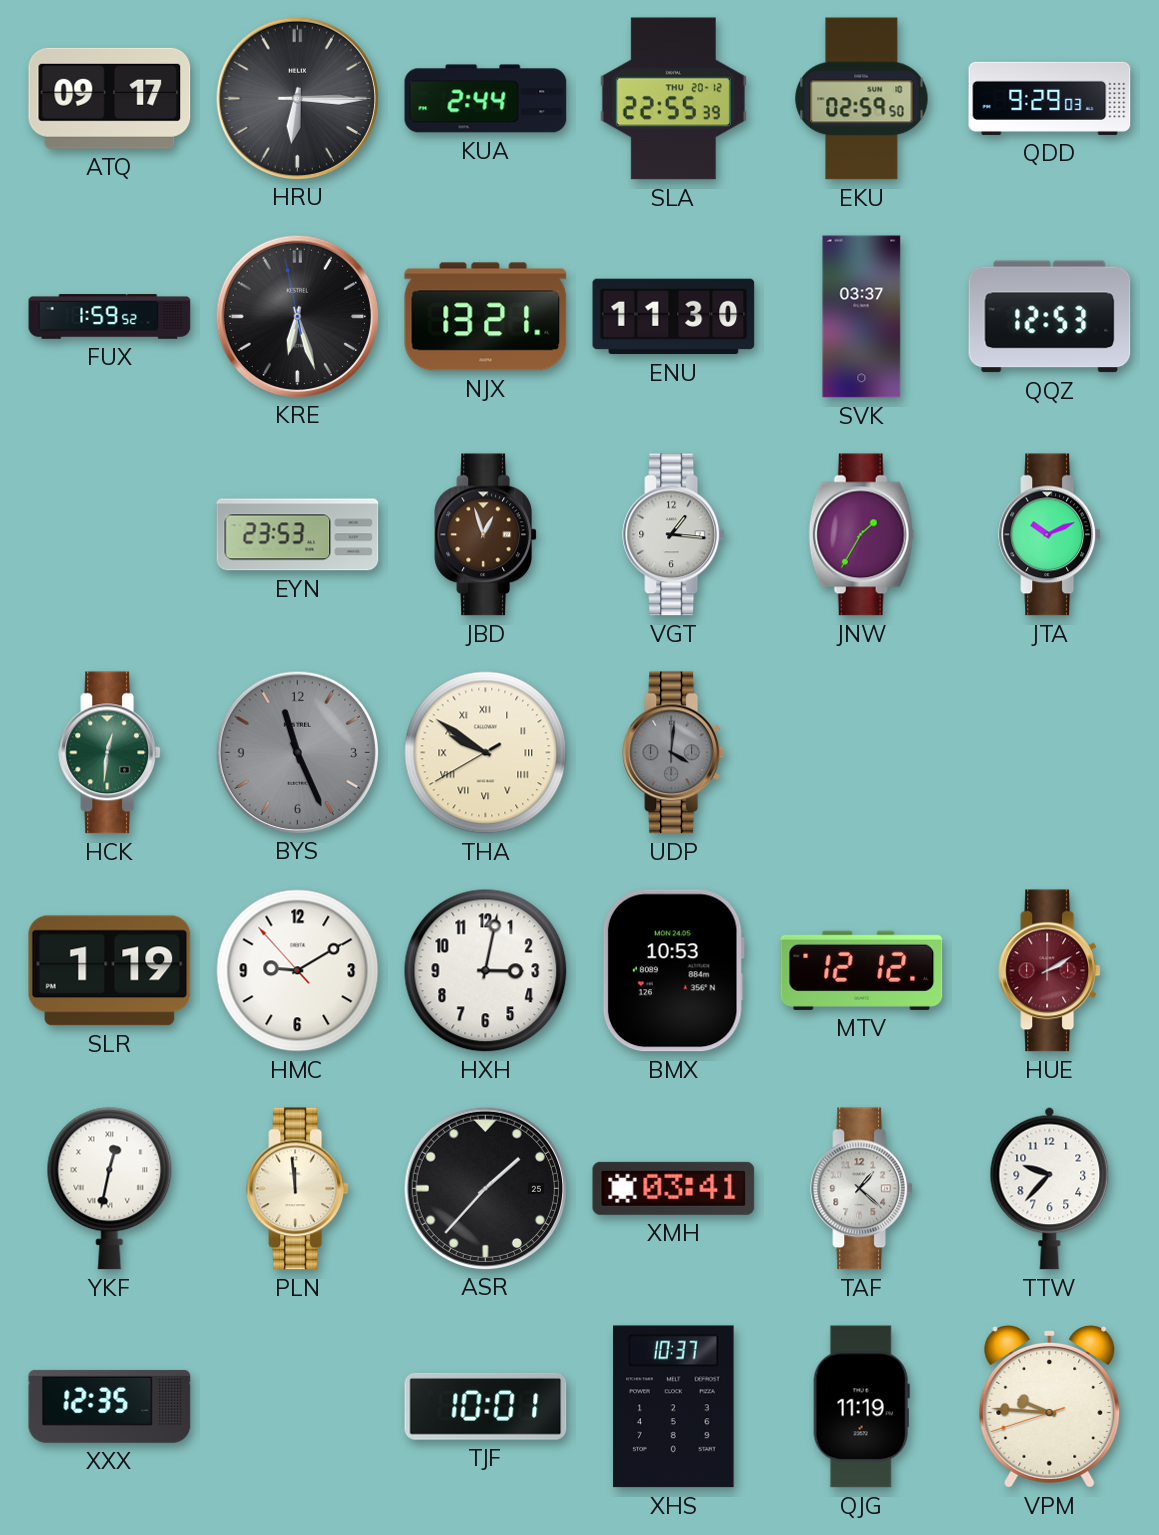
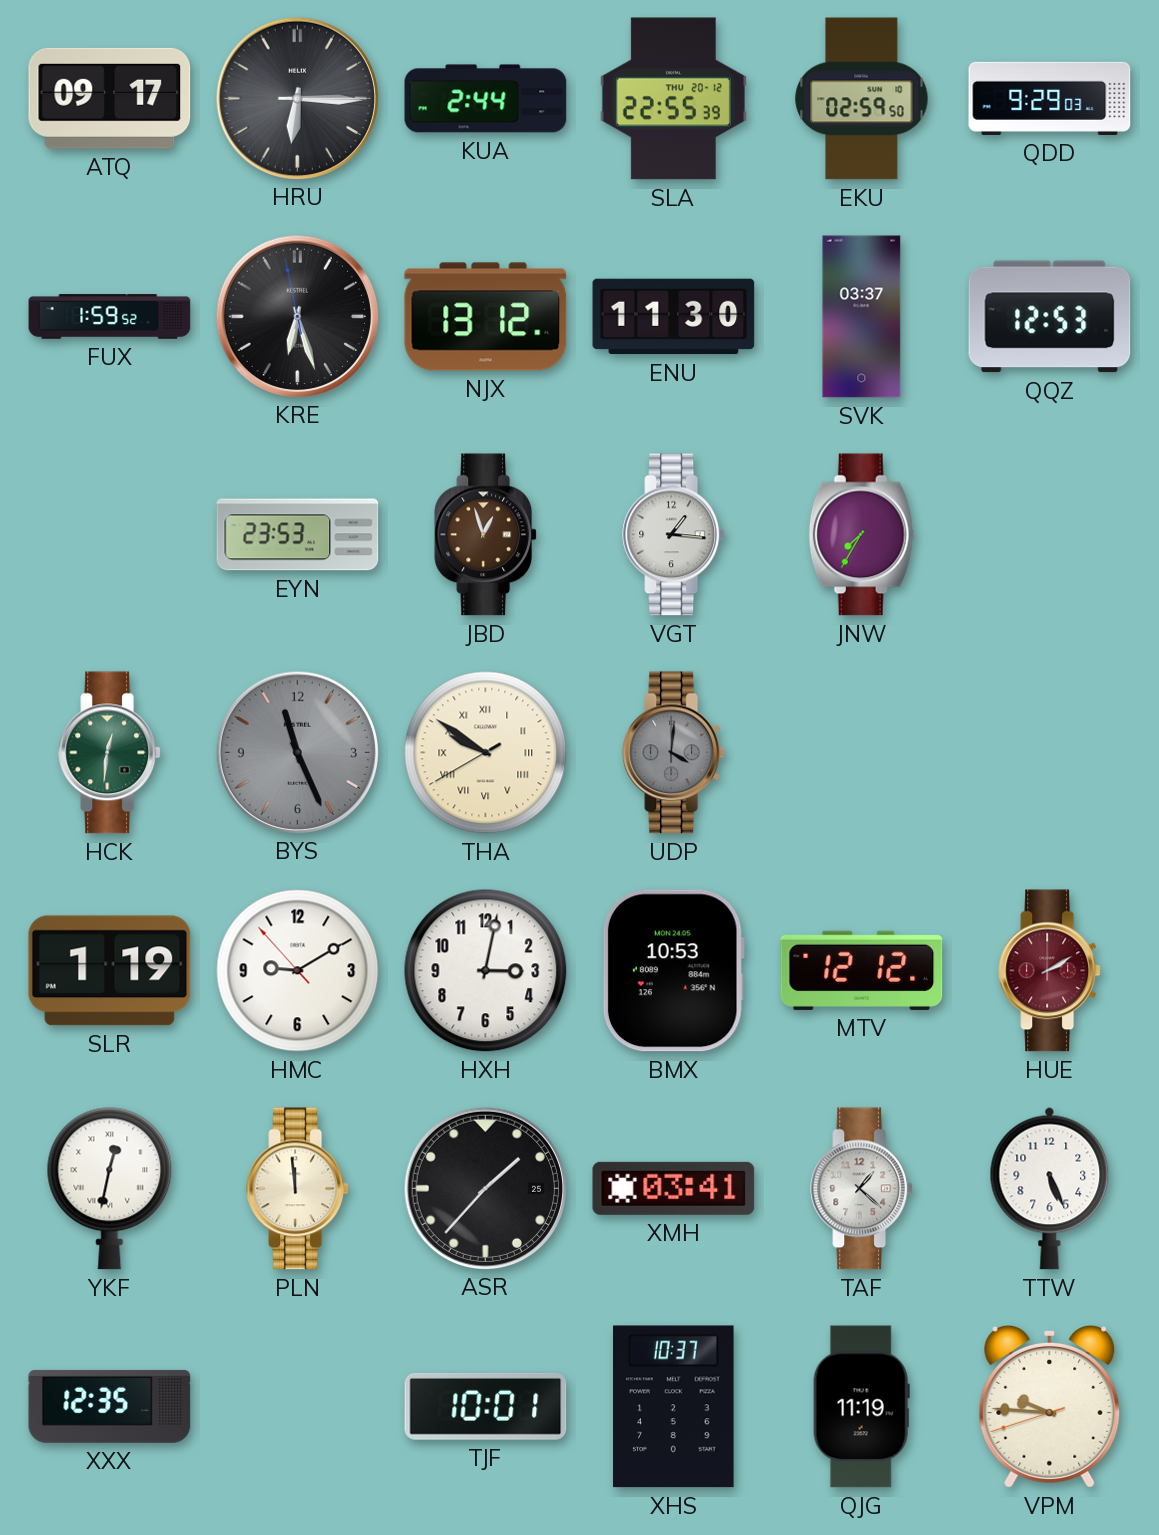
NJX: 13:21 -> 13:12
JNW: 1:35 -> 7:35
JTA: 10:11 -> none
TTW: 9:37 -> 5:26
